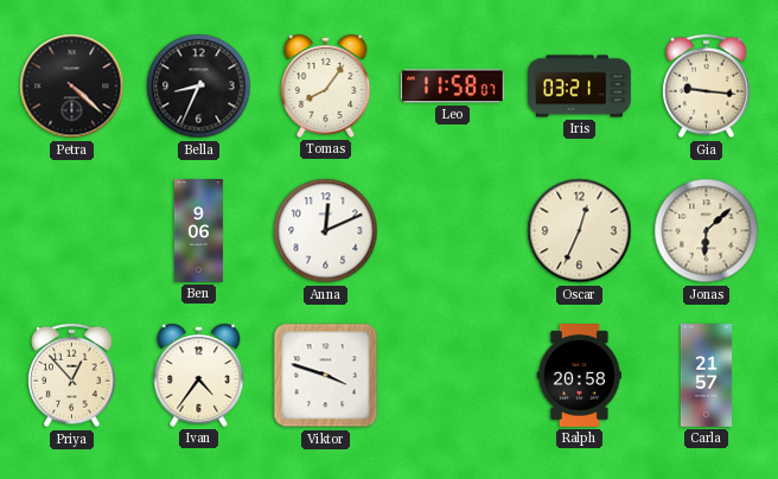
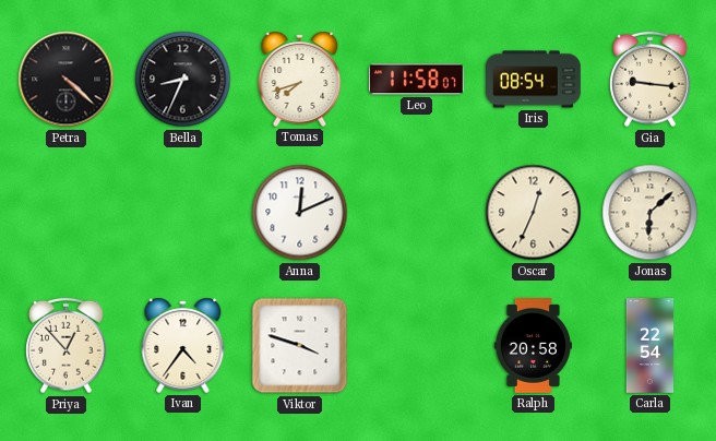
Tomas: 8:06 -> 7:42
Iris: 03:21 -> 08:54
Ben: 9:06 -> none
Carla: 21:57 -> 22:54
